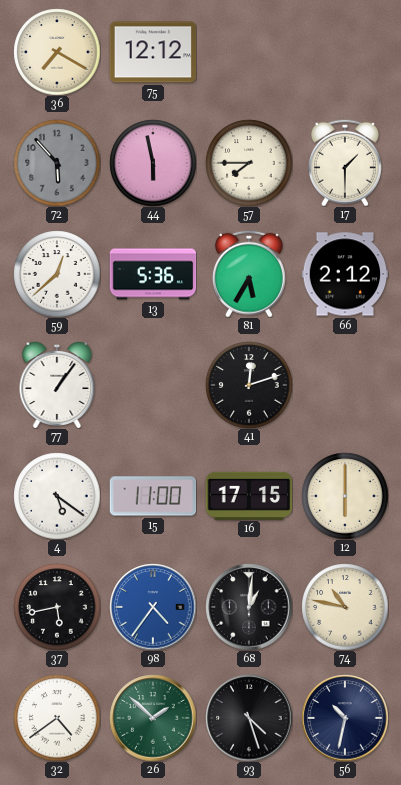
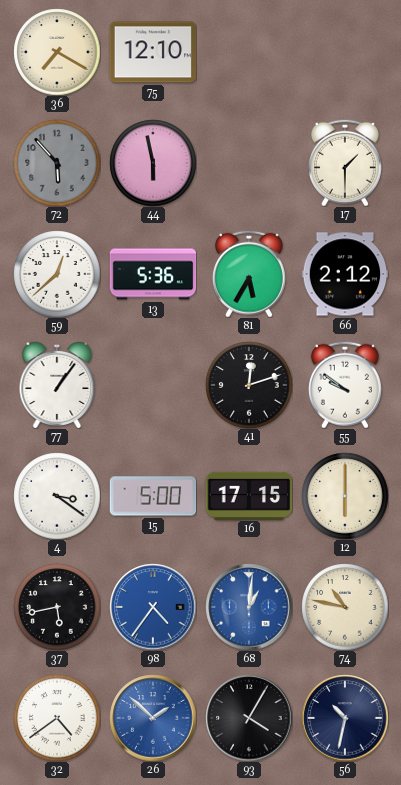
75: 12:12 -> 12:10
57: 7:45 -> none
55: none -> 9:51
4: 5:21 -> 3:21
15: 11:00 -> 5:00
68 dial: black -> blue
26 dial: green -> blue
93: 4:27 -> 4:05
